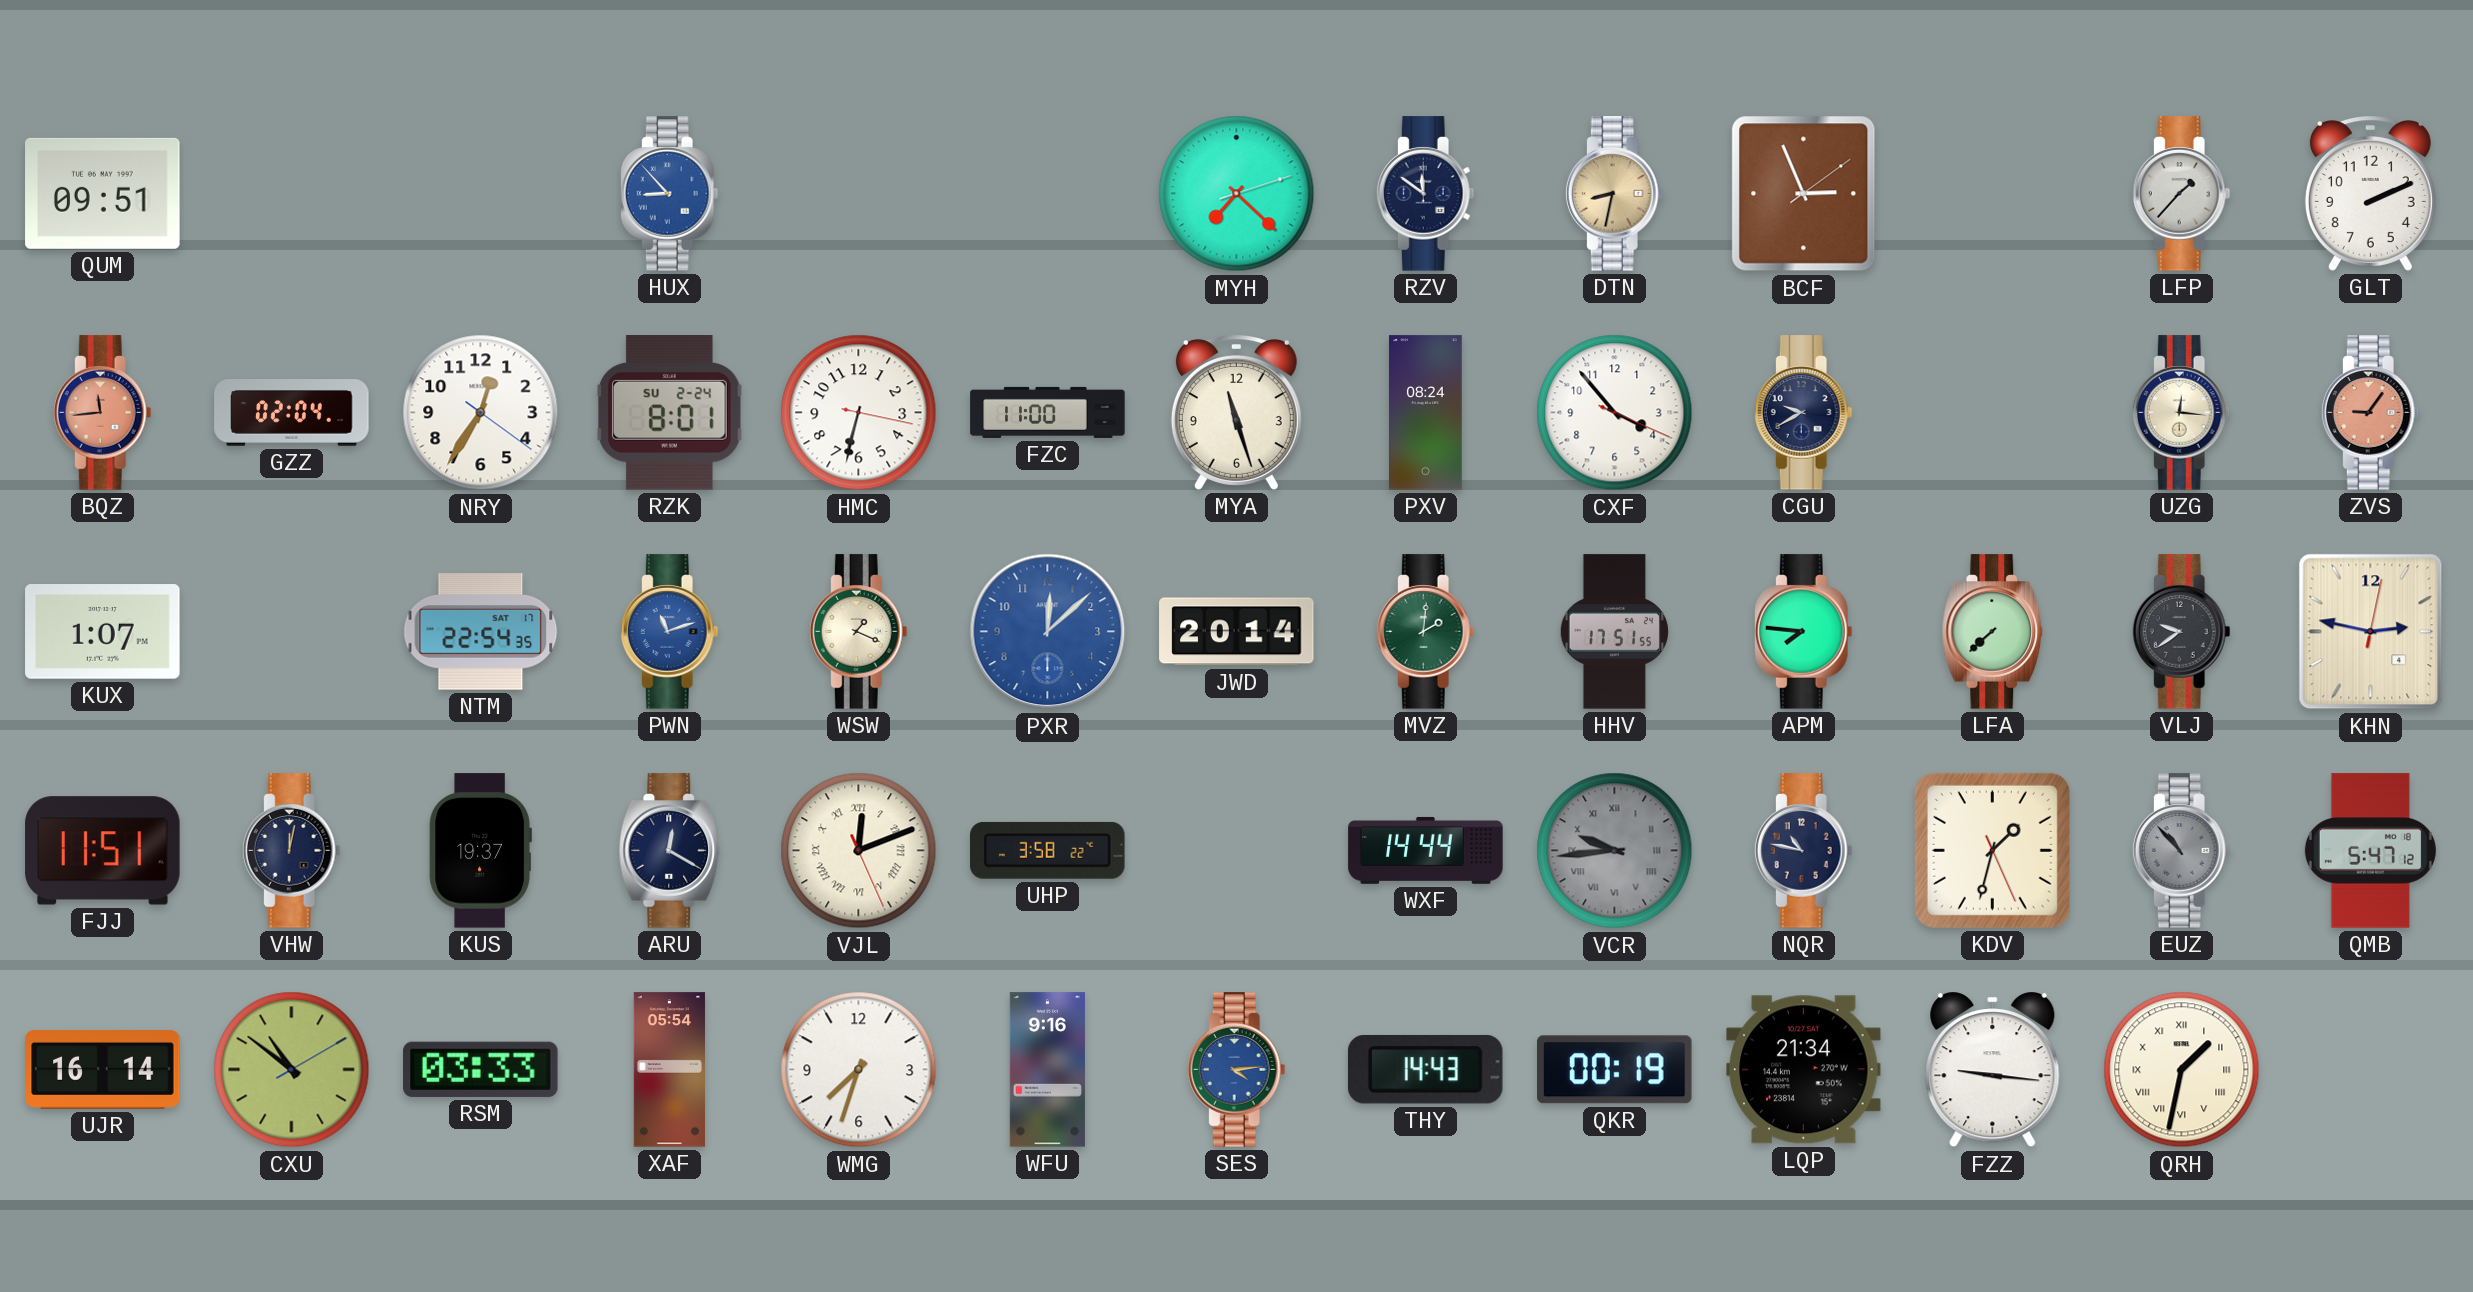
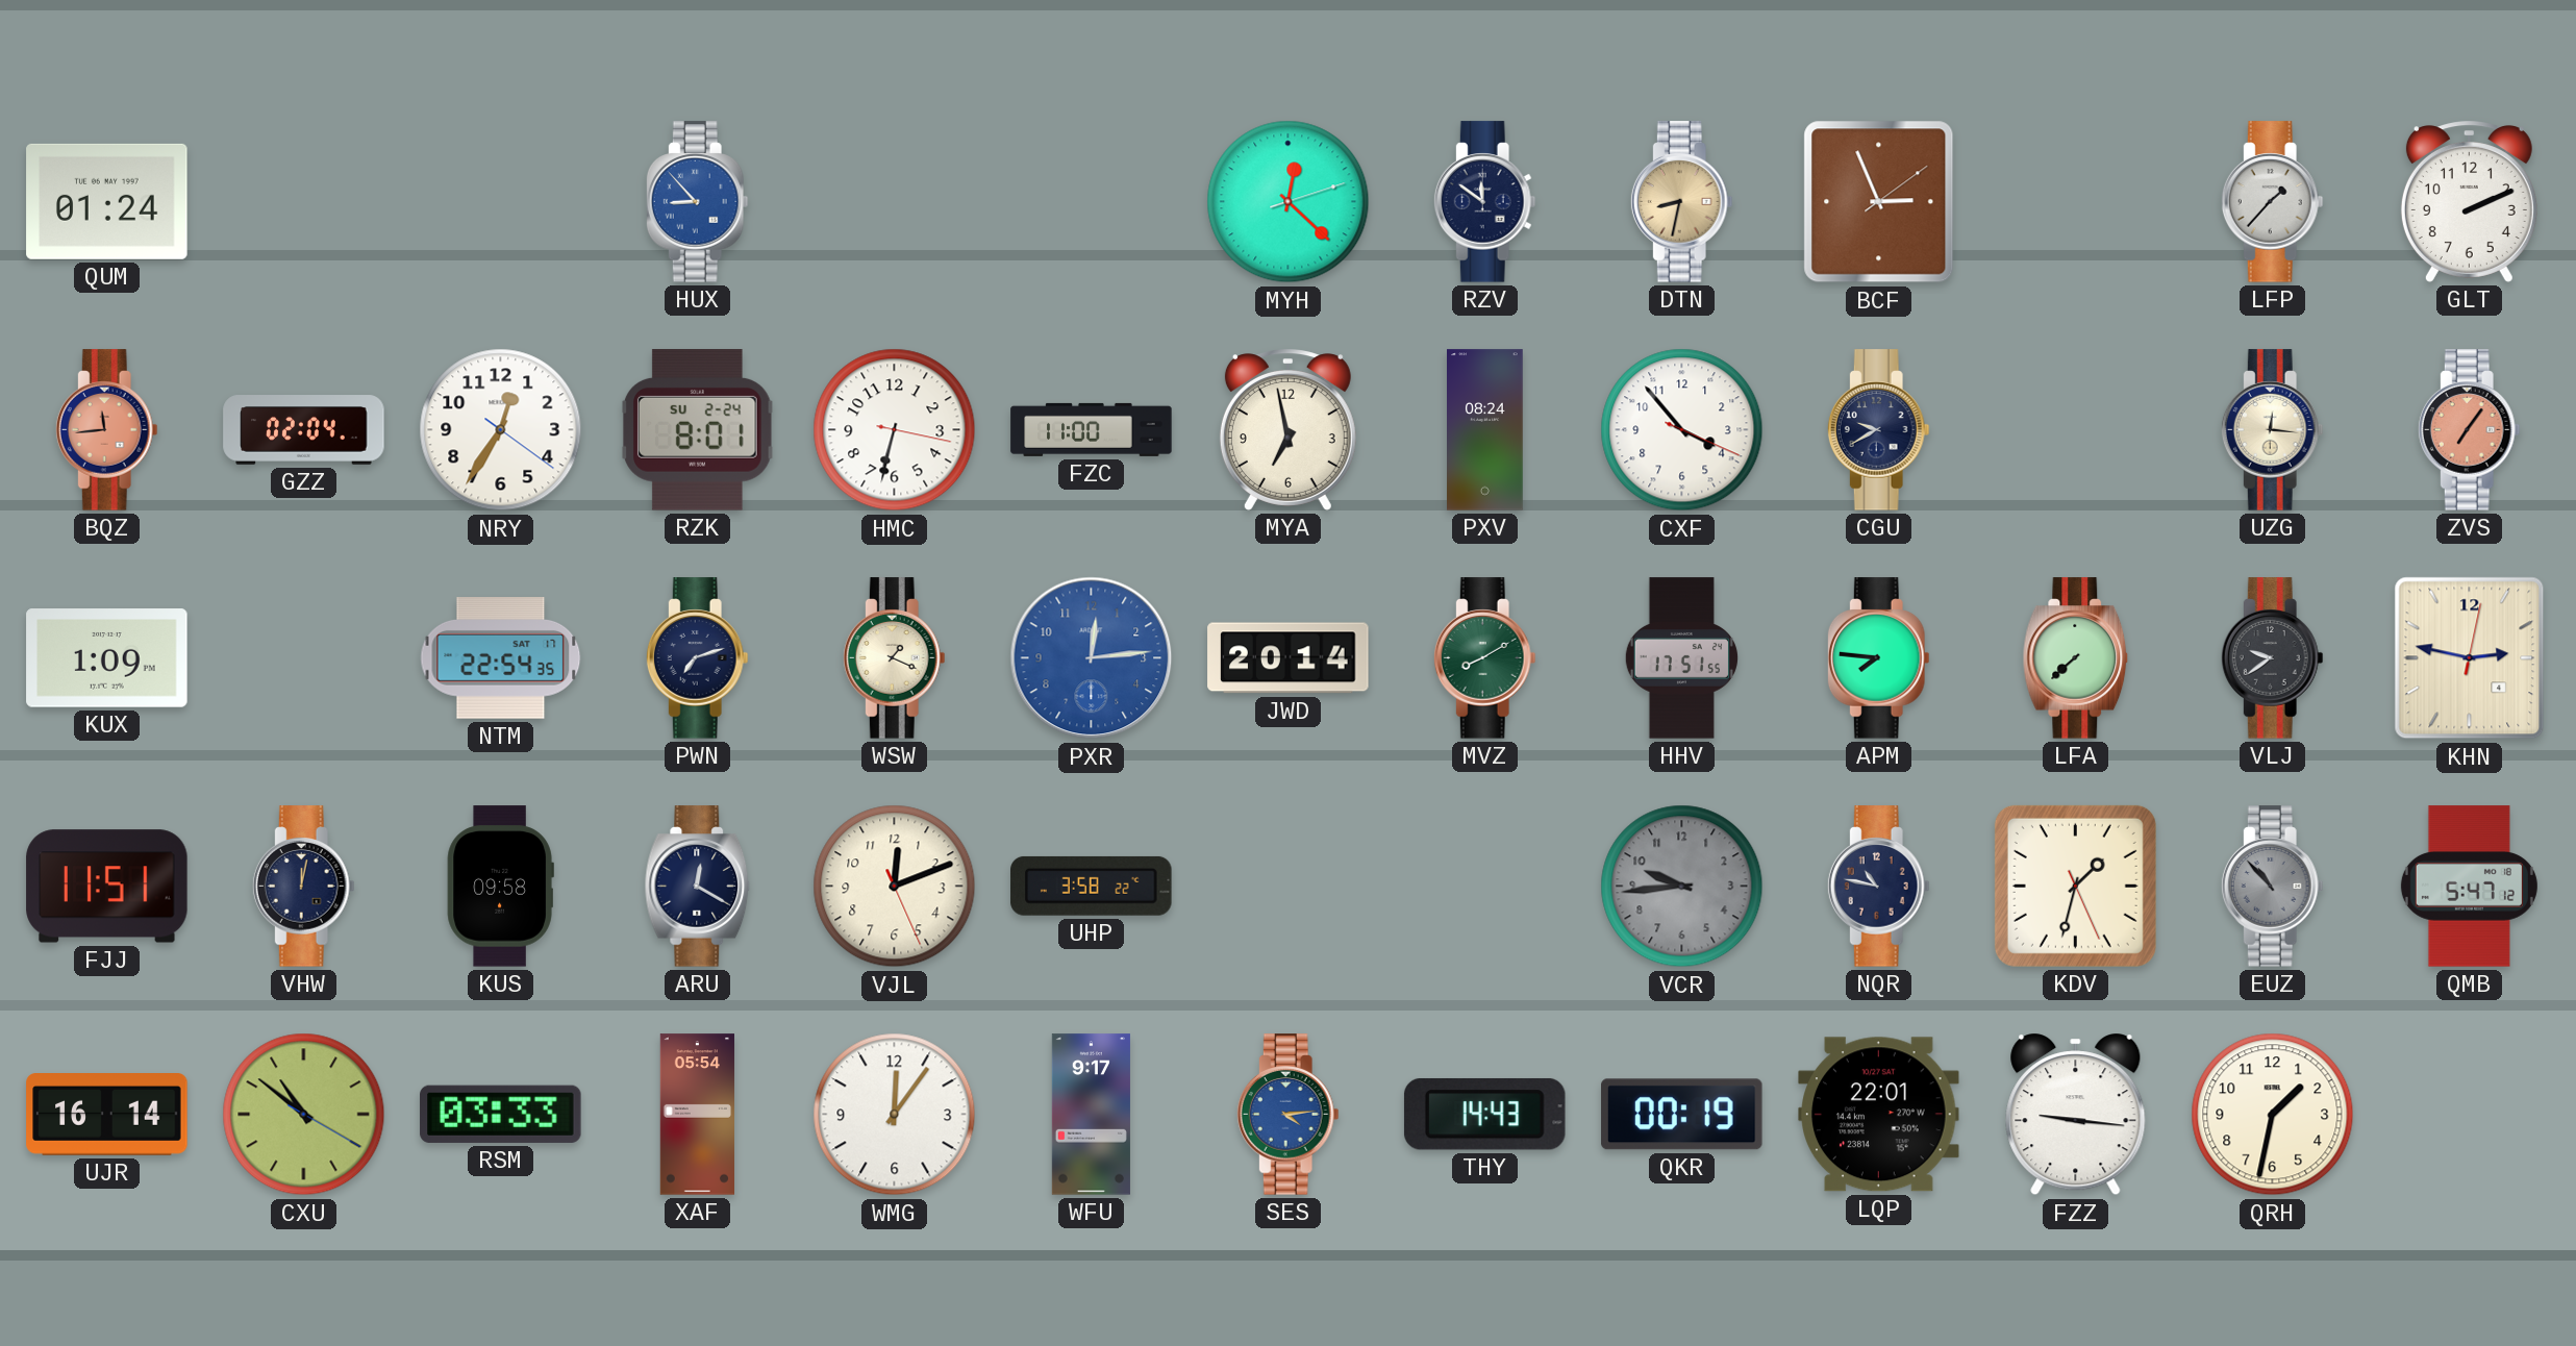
QUM: 09:51 -> 01:24
MYH: 7:22 -> 12:22
MYA: 11:27 -> 6:58
ZVS: 9:06 -> 7:06
KUX: 1:07 -> 1:09
PWN: 11:12 -> 7:12
PWN dial: blue -> navy
PXR: 12:08 -> 12:14
MVZ: 2:01 -> 8:10
KUS: 19:37 -> 09:58
VJL numerals: Roman -> Arabic
WXF: 14:44 -> none
VCR numerals: Roman -> Arabic
CXU: 10:51:10 -> 10:51:20
WMG: 7:33 -> 12:06
WFU: 9:16 -> 9:17
LQP: 21:34 -> 22:01
QRH numerals: Roman -> Arabic
